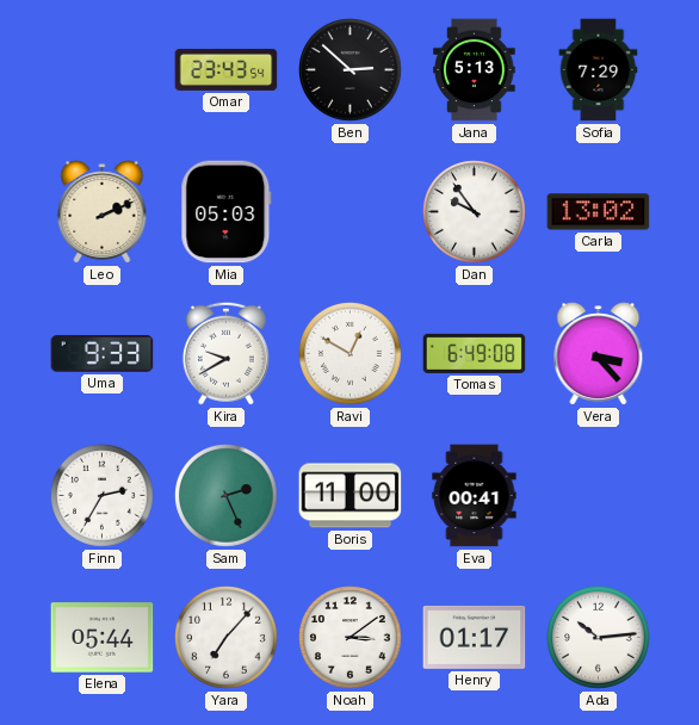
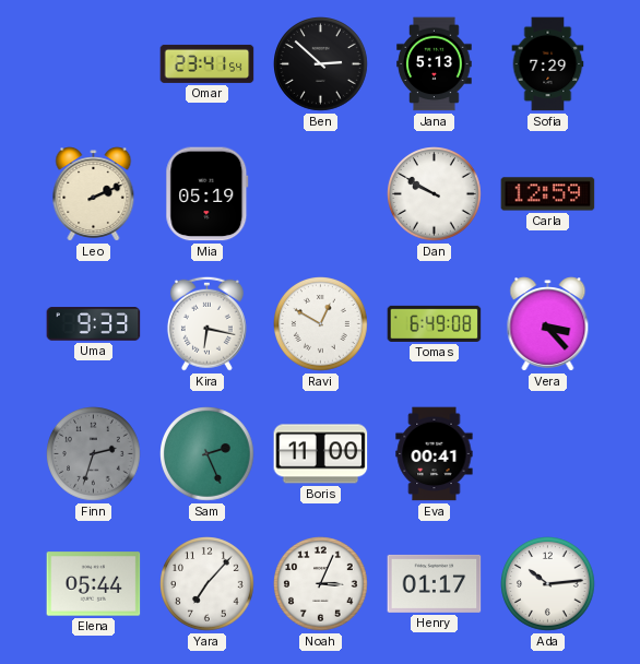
Omar: 23:43 -> 23:41
Mia: 05:03 -> 05:19
Dan: 9:54 -> 9:50
Carla: 13:02 -> 12:59
Kira: 9:40 -> 6:17
Finn: 2:35 -> 2:33
Finn dial: white -> grey
Noah: 3:09 -> 3:04
